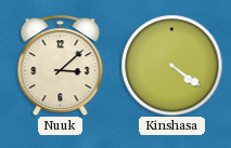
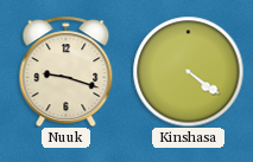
Nuuk: 3:08 -> 9:18
